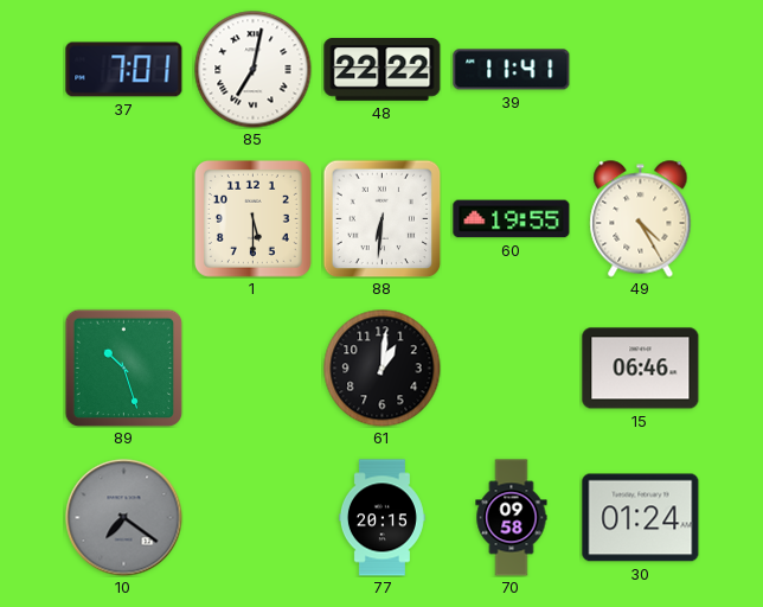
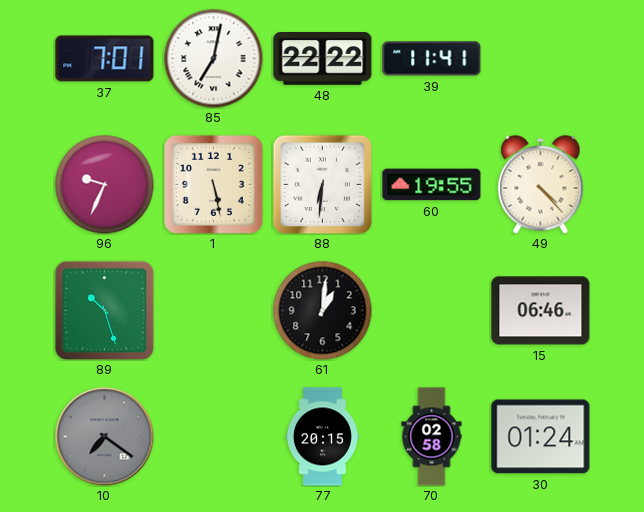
96: none -> 9:34
1: 5:30 -> 5:28
49: 4:25 -> 4:23
70: 09:58 -> 02:58
